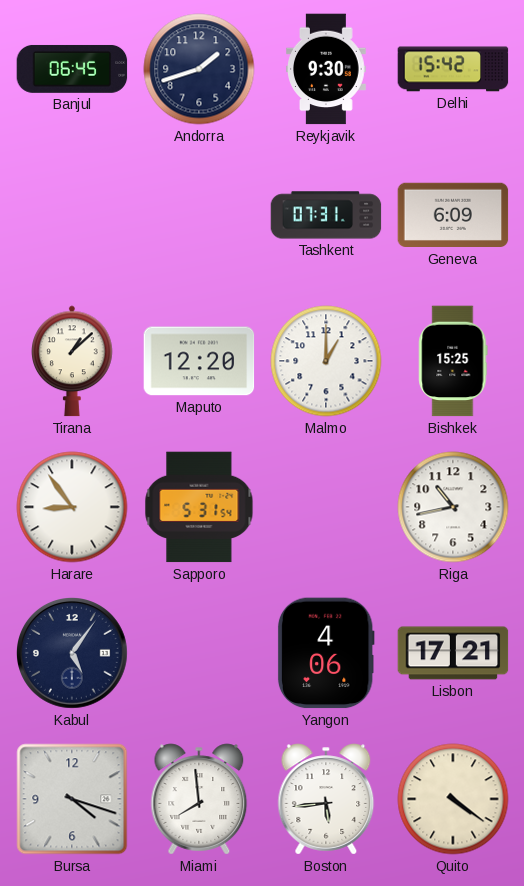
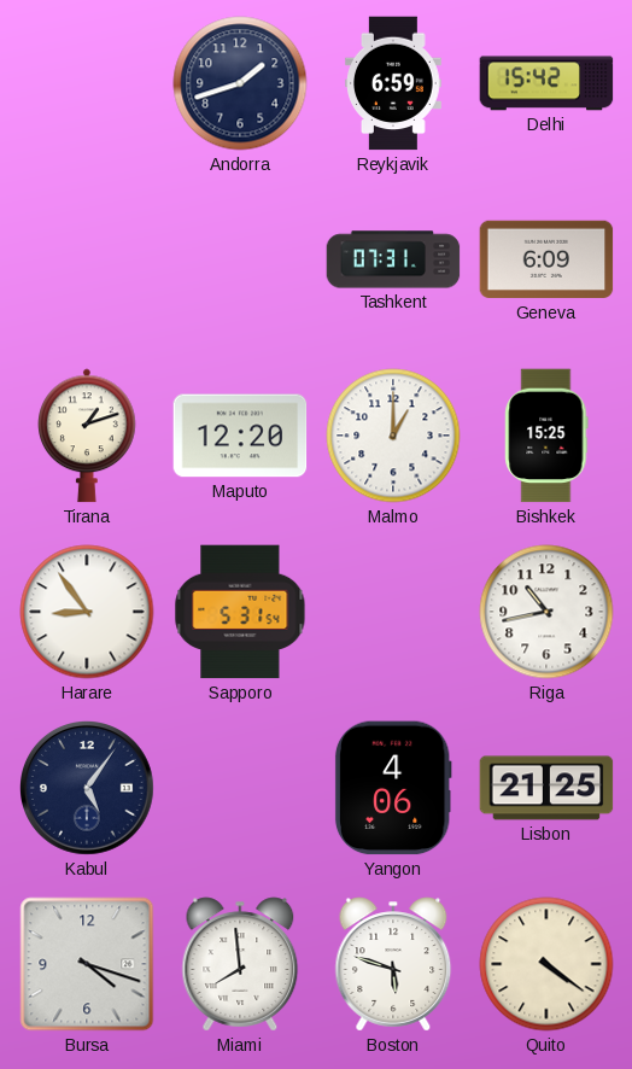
Banjul: 06:45 -> none
Reykjavik: 9:30 -> 6:59
Tirana: 1:08 -> 1:12
Lisbon: 17:21 -> 21:25
Boston: 5:44 -> 5:48
